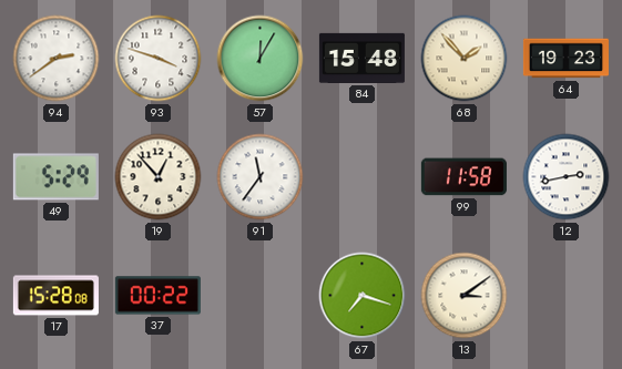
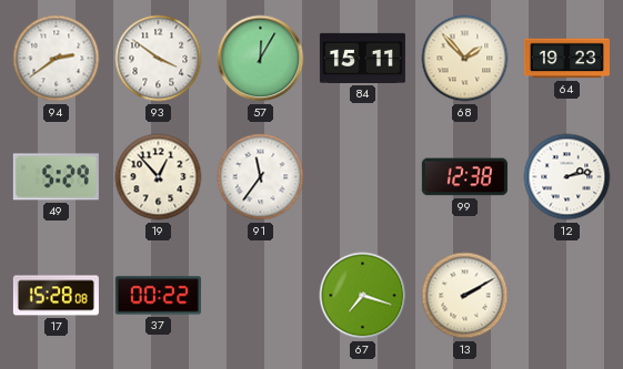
93: 3:48 -> 3:51
84: 15:48 -> 15:11
99: 11:58 -> 12:38
12: 2:43 -> 2:13
13: 3:09 -> 2:10
